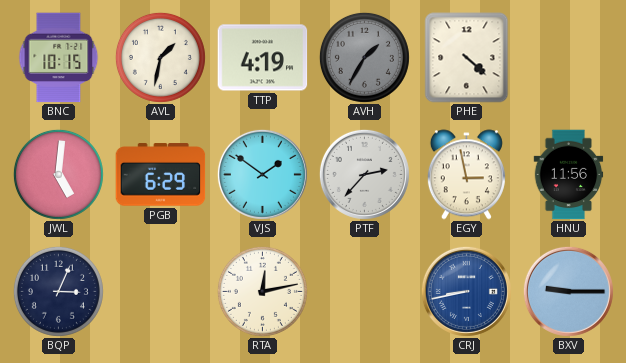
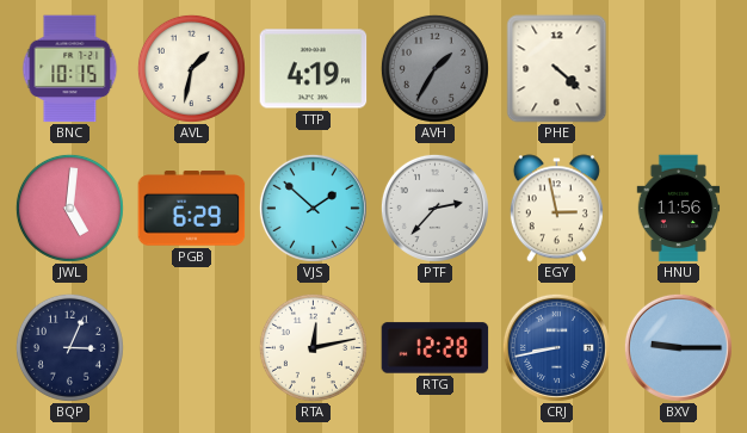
VJS: 1:51 -> 1:52
RTG: none -> 12:28
